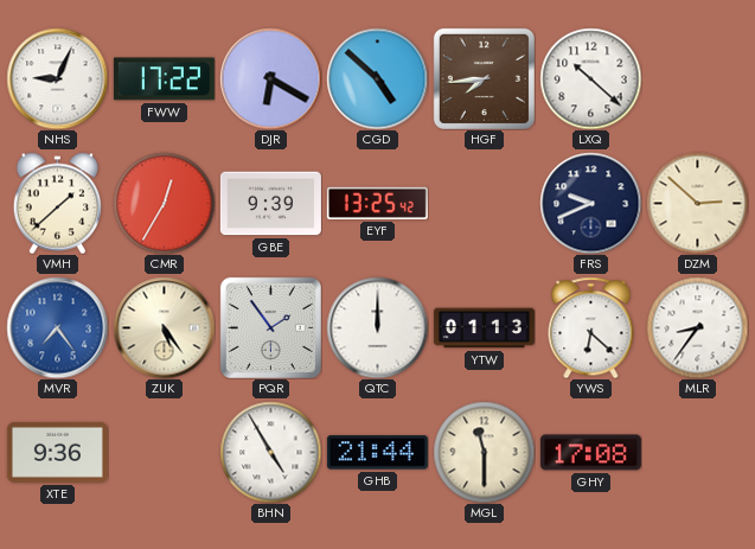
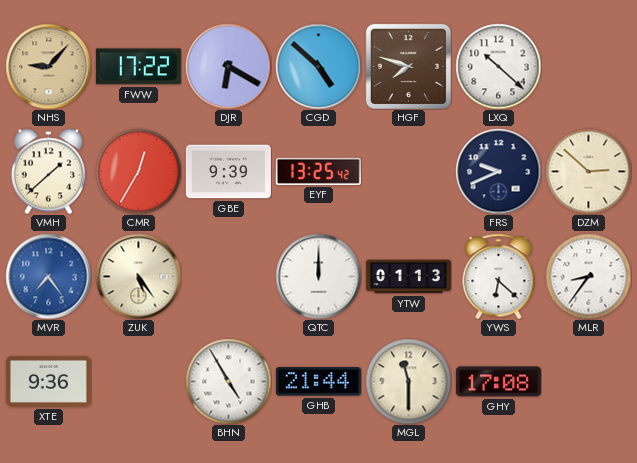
NHS: 9:04 -> 9:07
NHS dial: white -> champagne
HGF: 7:44 -> 7:48
PQR: 1:54 -> none
